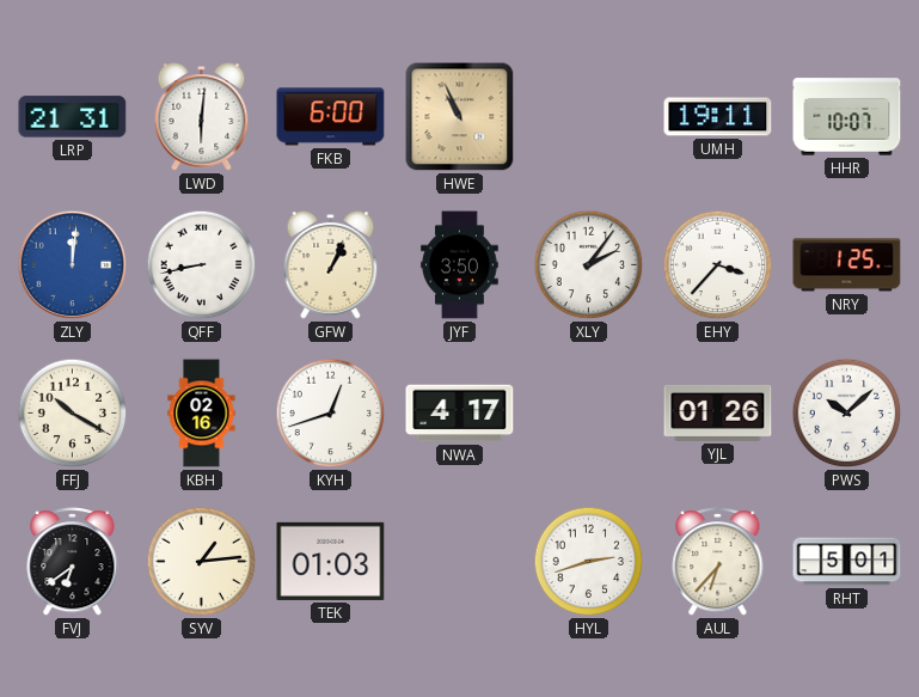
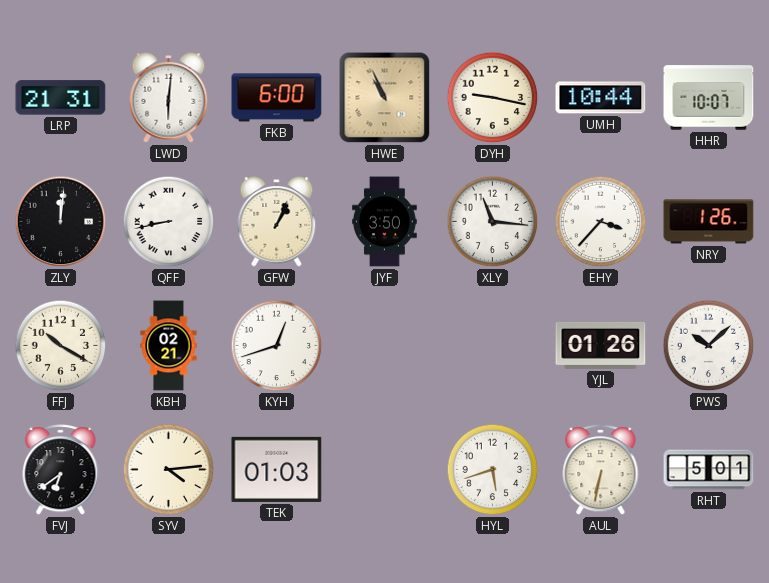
DYH: none -> 9:17
UMH: 19:11 -> 10:44
ZLY dial: blue -> black
XLY: 2:06 -> 11:16
NRY: 1:25 -> 1:26
KBH: 02:16 -> 02:21
NWA: 4:17 -> none
SYV: 1:14 -> 4:14
HYL: 2:42 -> 5:42
AUL: 6:37 -> 6:32
